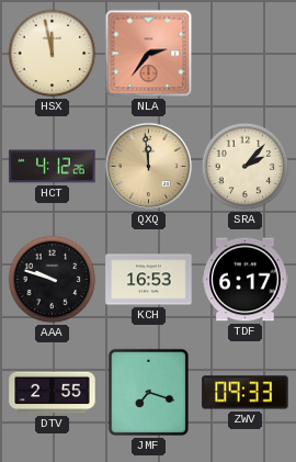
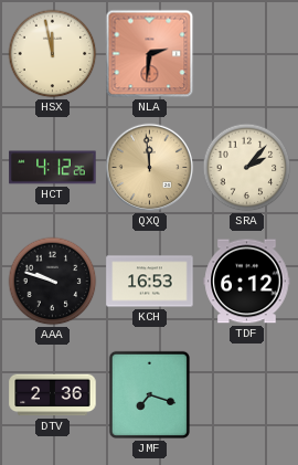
NLA: 2:36 -> 2:31
TDF: 6:17 -> 6:12
DTV: 2:55 -> 2:36
ZWV: 09:33 -> none
